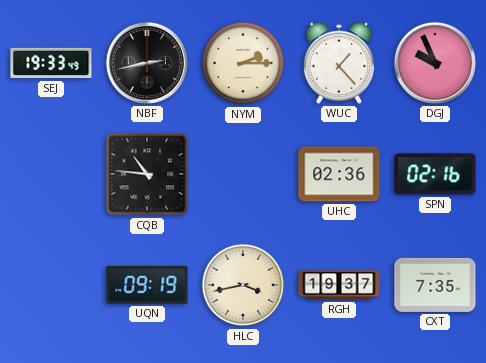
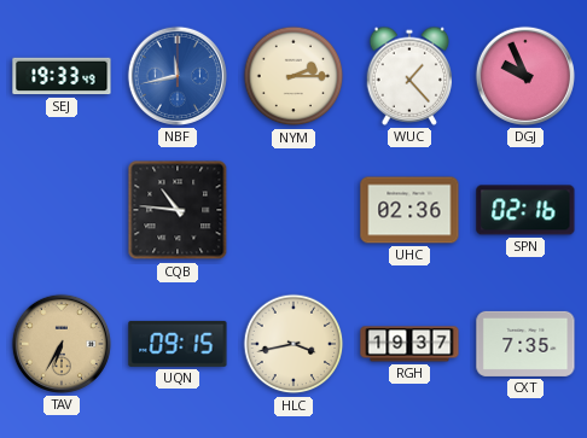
NBF: 2:43 -> 11:43
NBF dial: black -> blue
TAV: none -> 6:35
UQN: 09:19 -> 09:15
